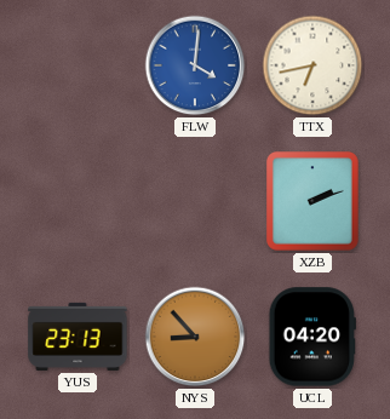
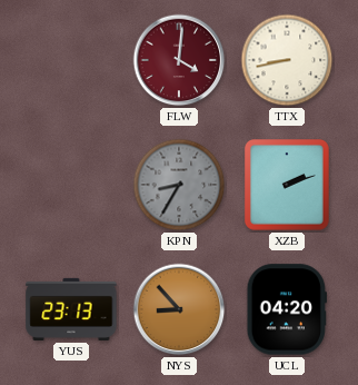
FLW dial: blue -> burgundy
TTX: 6:43 -> 8:43
KPN: none -> 8:35
